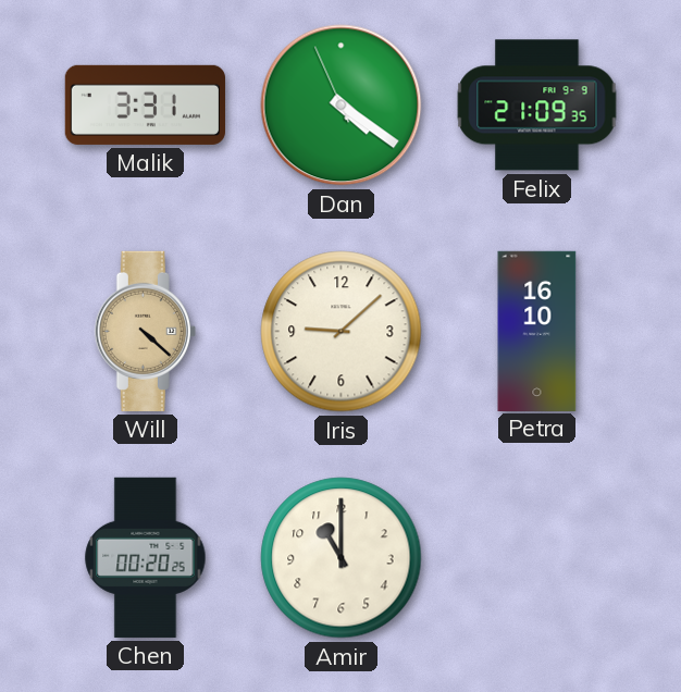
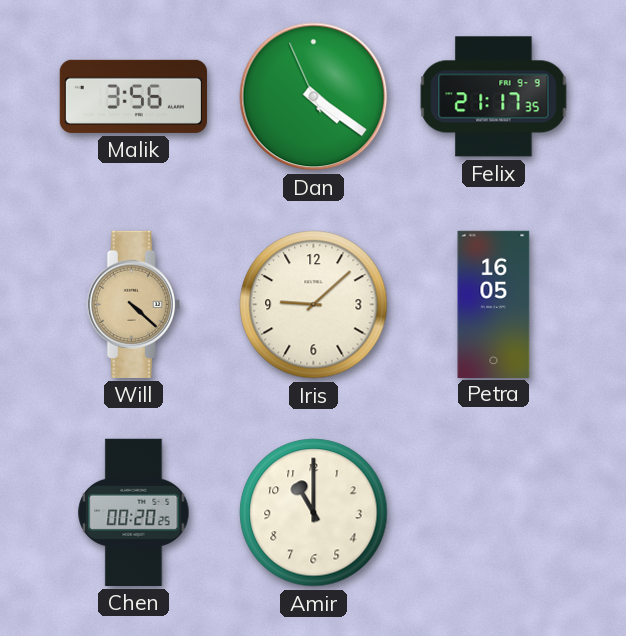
Malik: 3:31 -> 3:56
Felix: 21:09 -> 21:17
Petra: 16:10 -> 16:05
